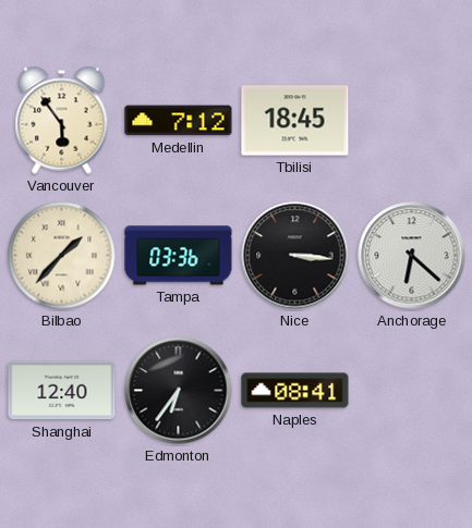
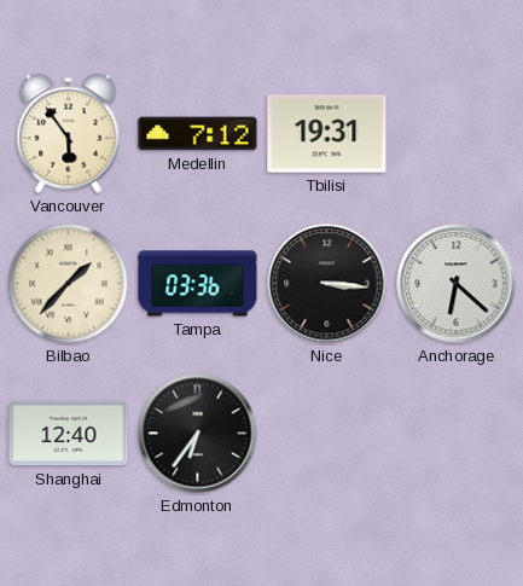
Tbilisi: 18:45 -> 19:31
Naples: 08:41 -> none
